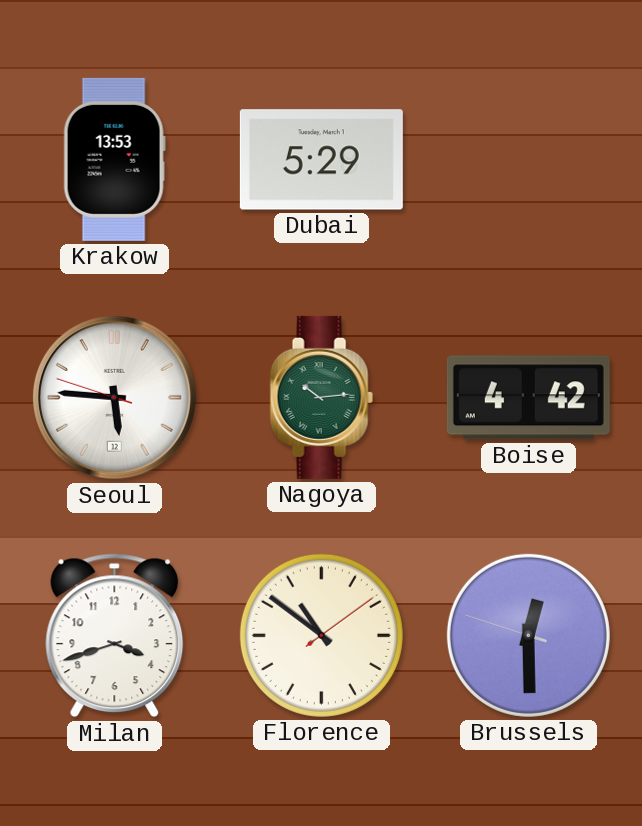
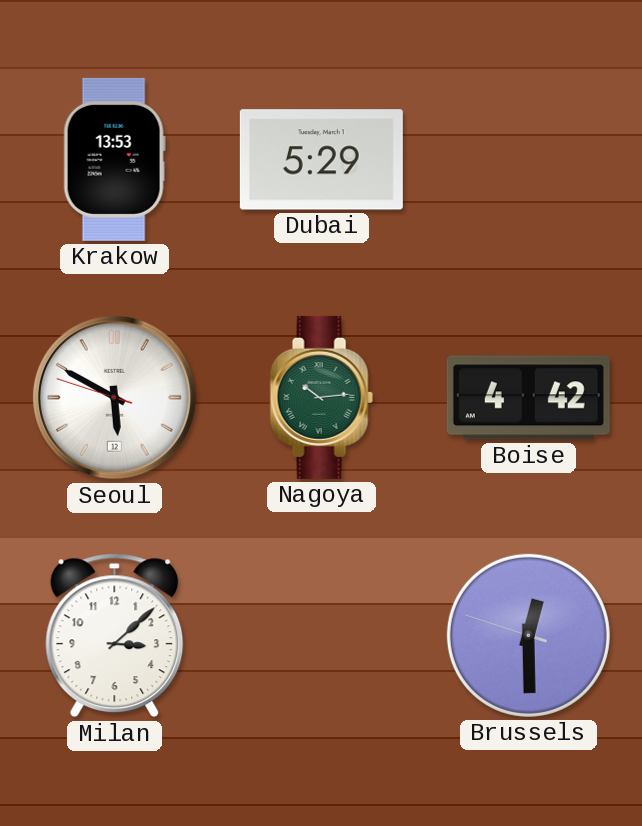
Seoul: 5:45 -> 5:49
Milan: 3:42 -> 3:08
Florence: 10:51 -> none
